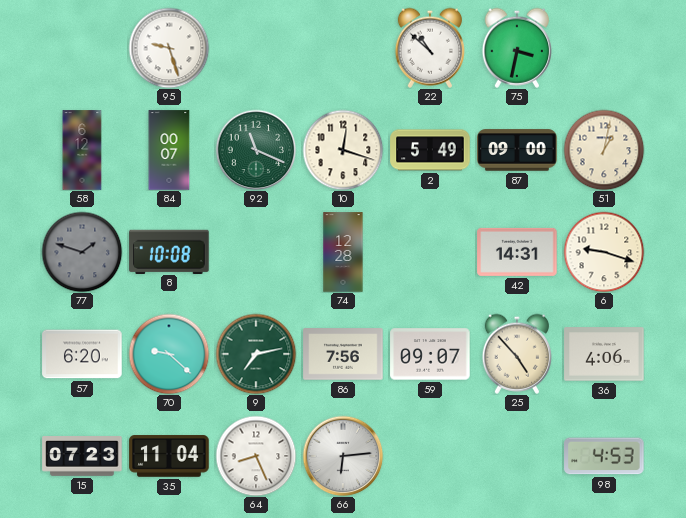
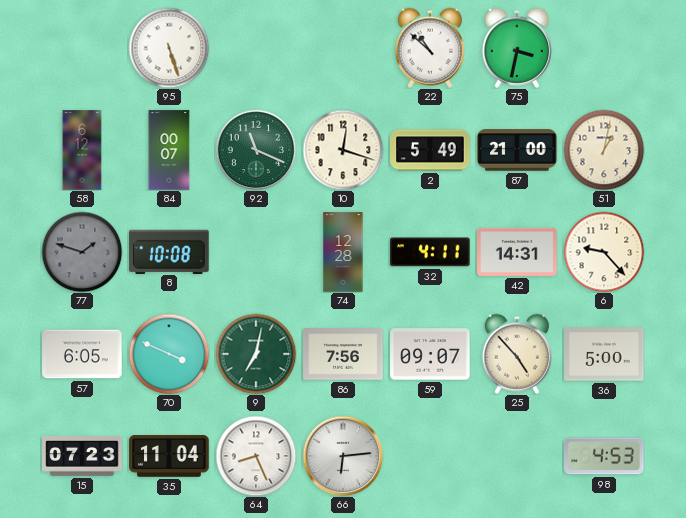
95: 9:27 -> 5:27
87: 09:00 -> 21:00
32: none -> 4:11
6: 9:18 -> 9:23
57: 6:20 -> 6:05
70: 9:22 -> 3:49
9: 7:13 -> 7:02
36: 4:06 -> 5:00
